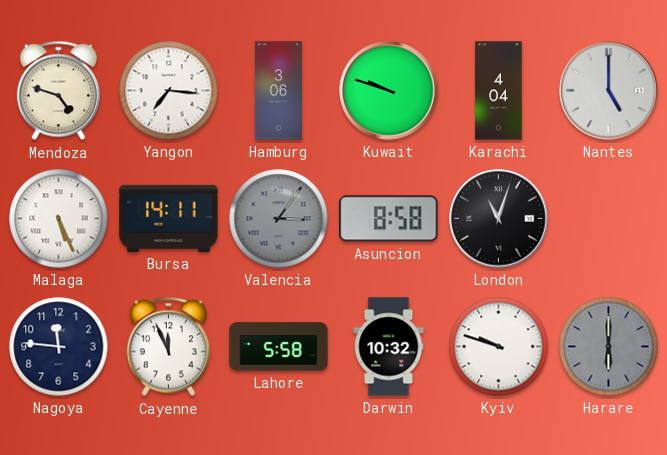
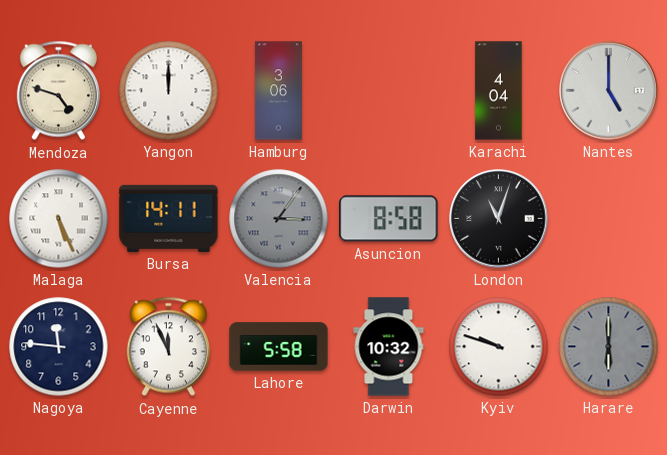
Yangon: 7:16 -> 12:00
Kuwait: 9:48 -> none
